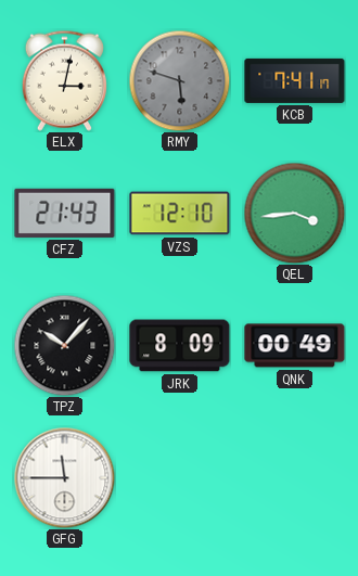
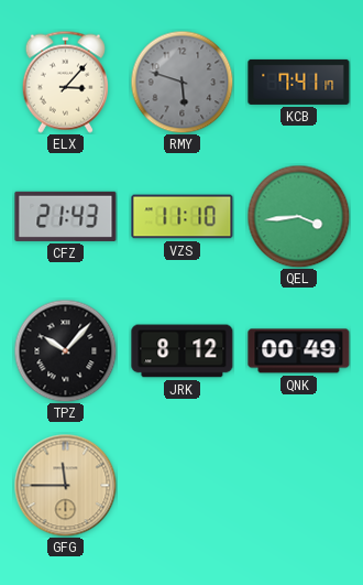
ELX: 3:02 -> 3:07
VZS: 12:10 -> 11:10
JRK: 8:09 -> 8:12
GFG dial: white -> champagne
